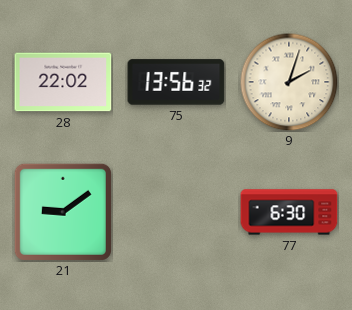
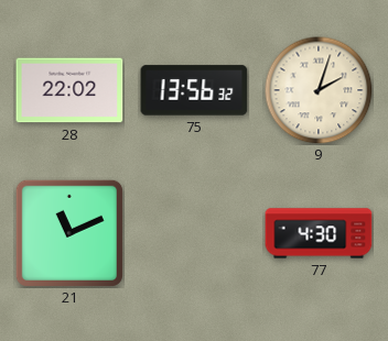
21: 9:09 -> 11:11
77: 6:30 -> 4:30
